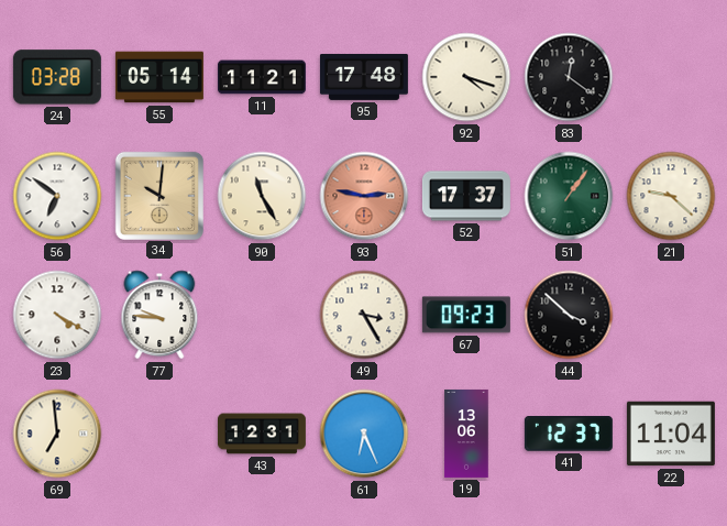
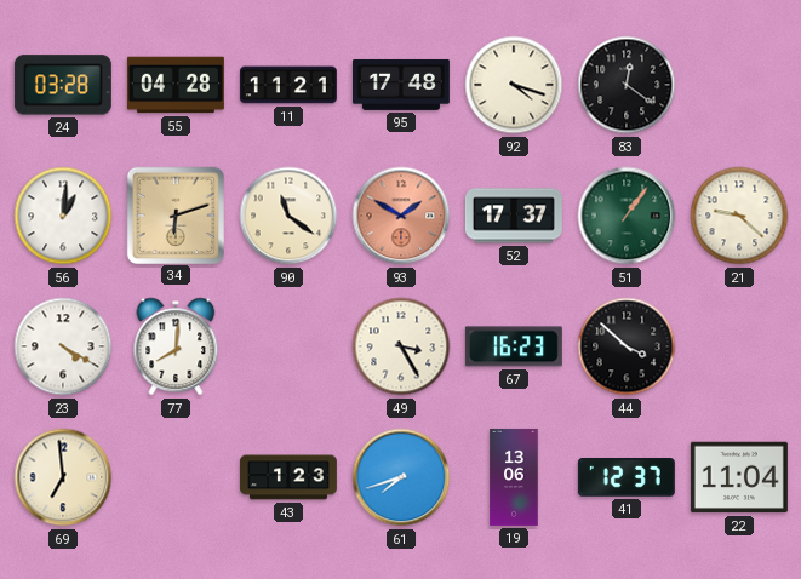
55: 05:14 -> 04:28
56: 6:51 -> 1:01
34: 10:01 -> 6:12
90: 11:25 -> 11:21
93: 2:47 -> 1:50
77: 9:46 -> 8:01
67: 09:23 -> 16:23
43: 12:31 -> 1:23
61: 6:26 -> 7:42
